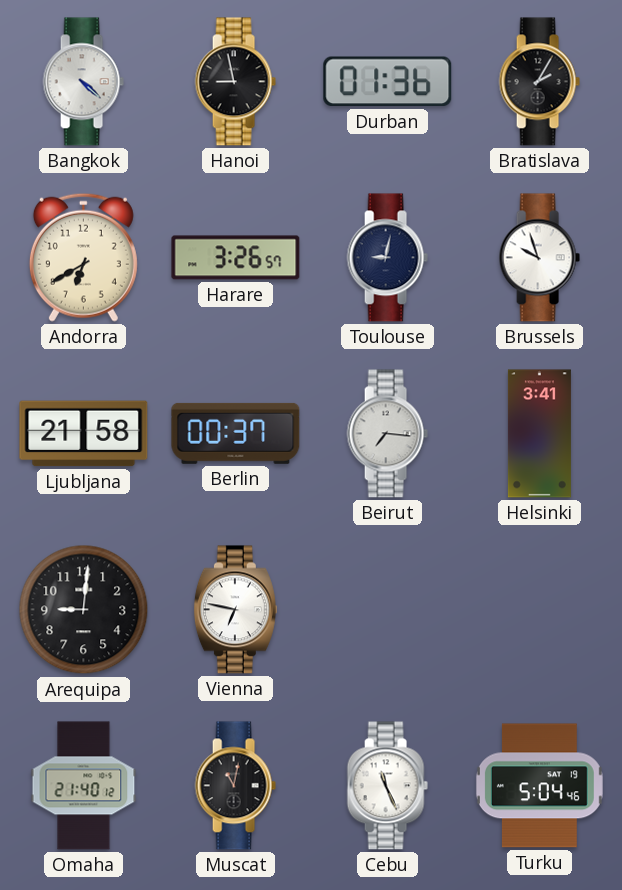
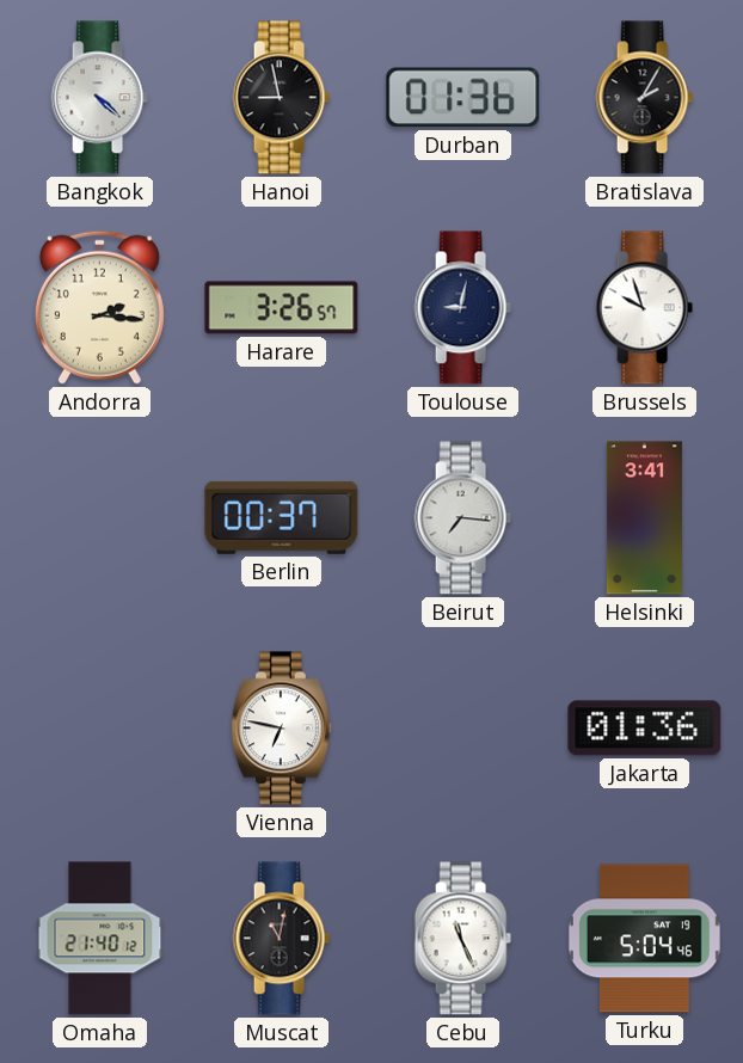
Andorra: 6:40 -> 2:16
Ljubljana: 21:58 -> none
Arequipa: 9:01 -> none
Jakarta: none -> 01:36
